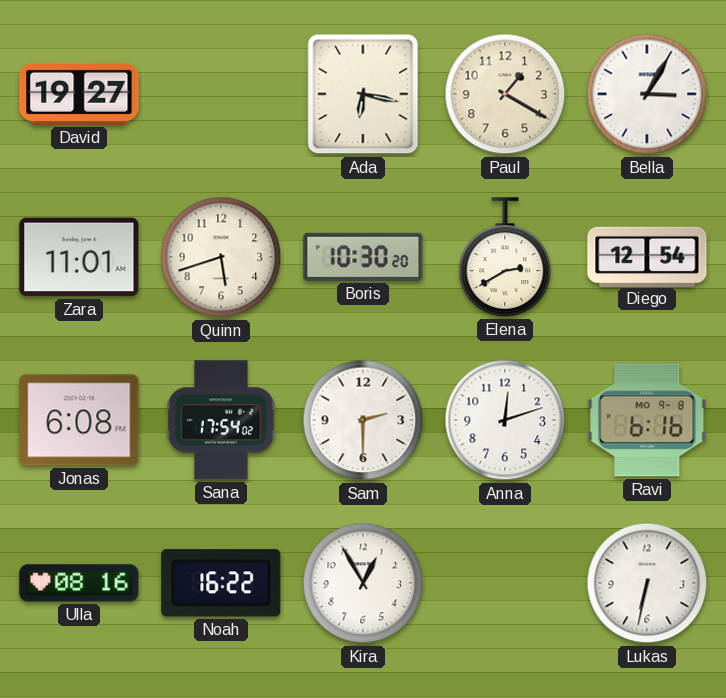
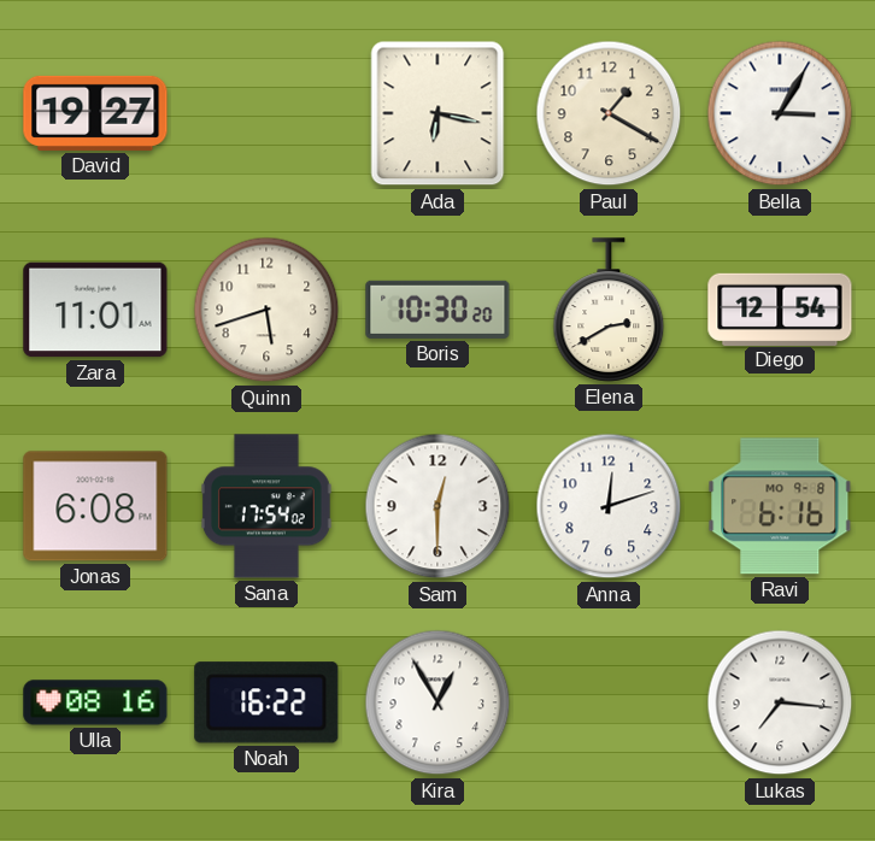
Sam: 2:30 -> 12:30
Lukas: 6:32 -> 7:16
